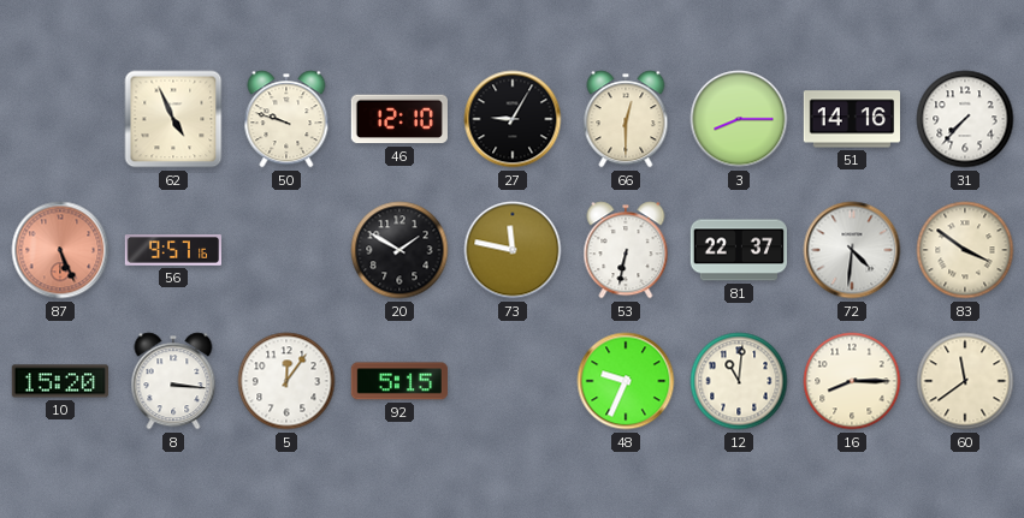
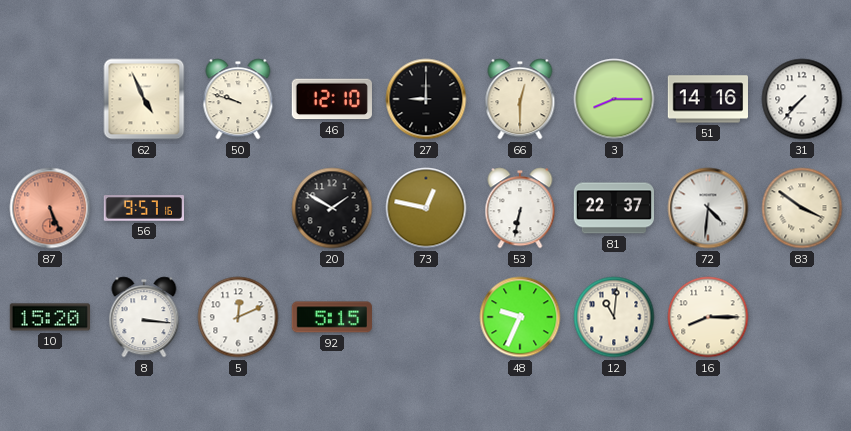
27: 9:05 -> 9:00
73: 11:47 -> 12:47
5: 12:06 -> 12:11
60: 11:39 -> none
